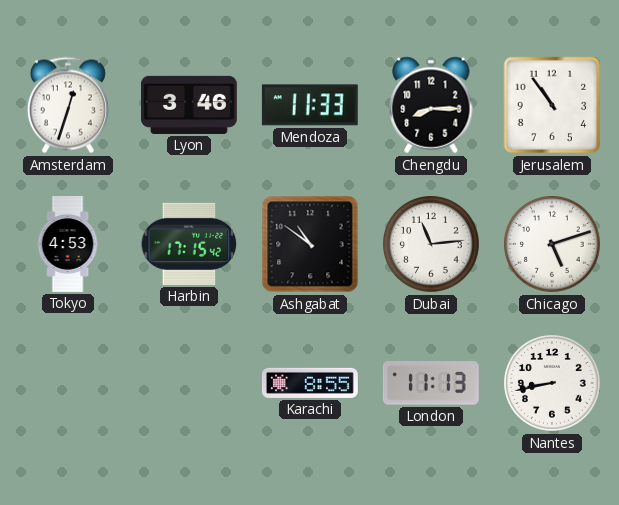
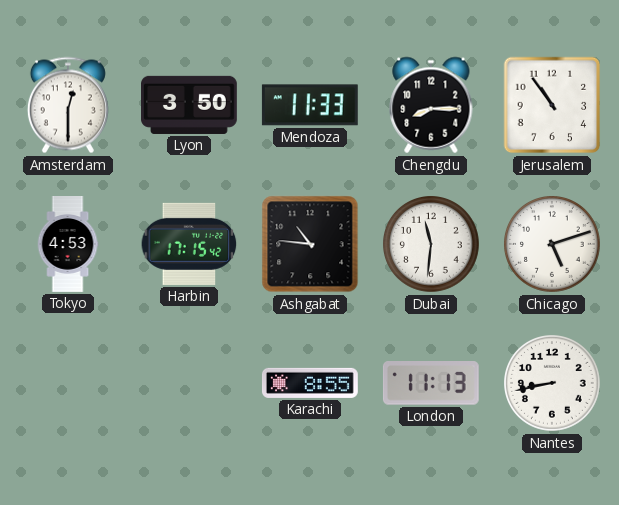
Amsterdam: 12:33 -> 12:30
Lyon: 3:46 -> 3:50
Ashgabat: 10:51 -> 10:46
Dubai: 11:14 -> 11:31
